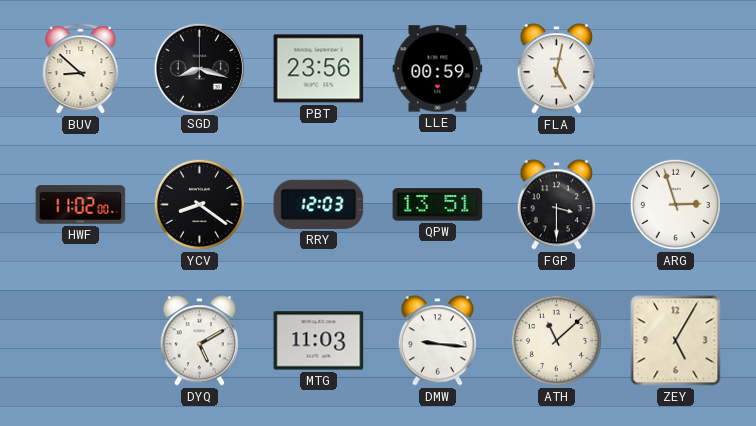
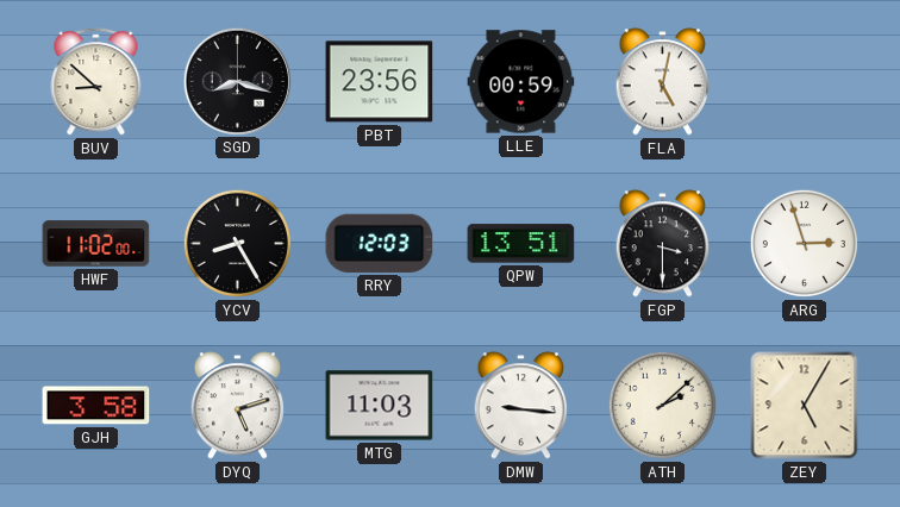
YCV: 8:21 -> 8:25
GJH: none -> 3:58
DYQ: 5:10 -> 5:12
ATH: 11:08 -> 2:08
